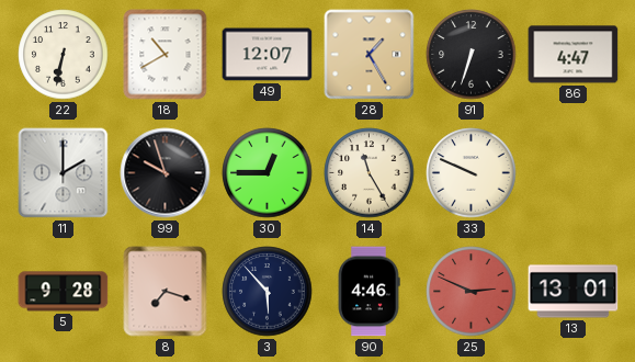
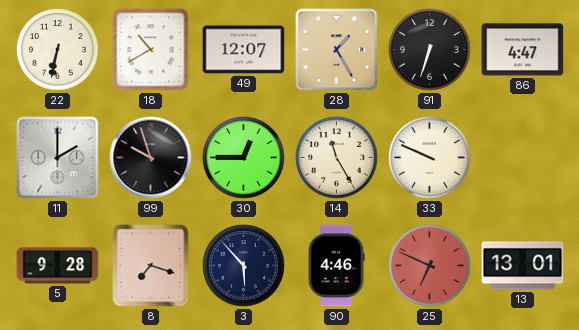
25: 2:49 -> 6:49
